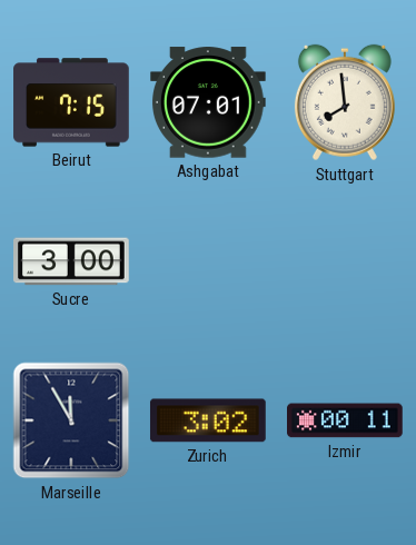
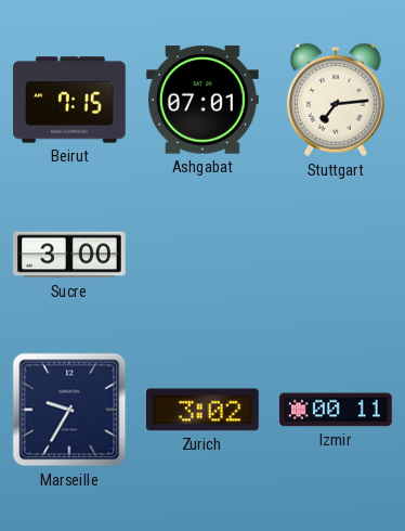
Stuttgart: 7:59 -> 7:14
Marseille: 11:55 -> 9:35
